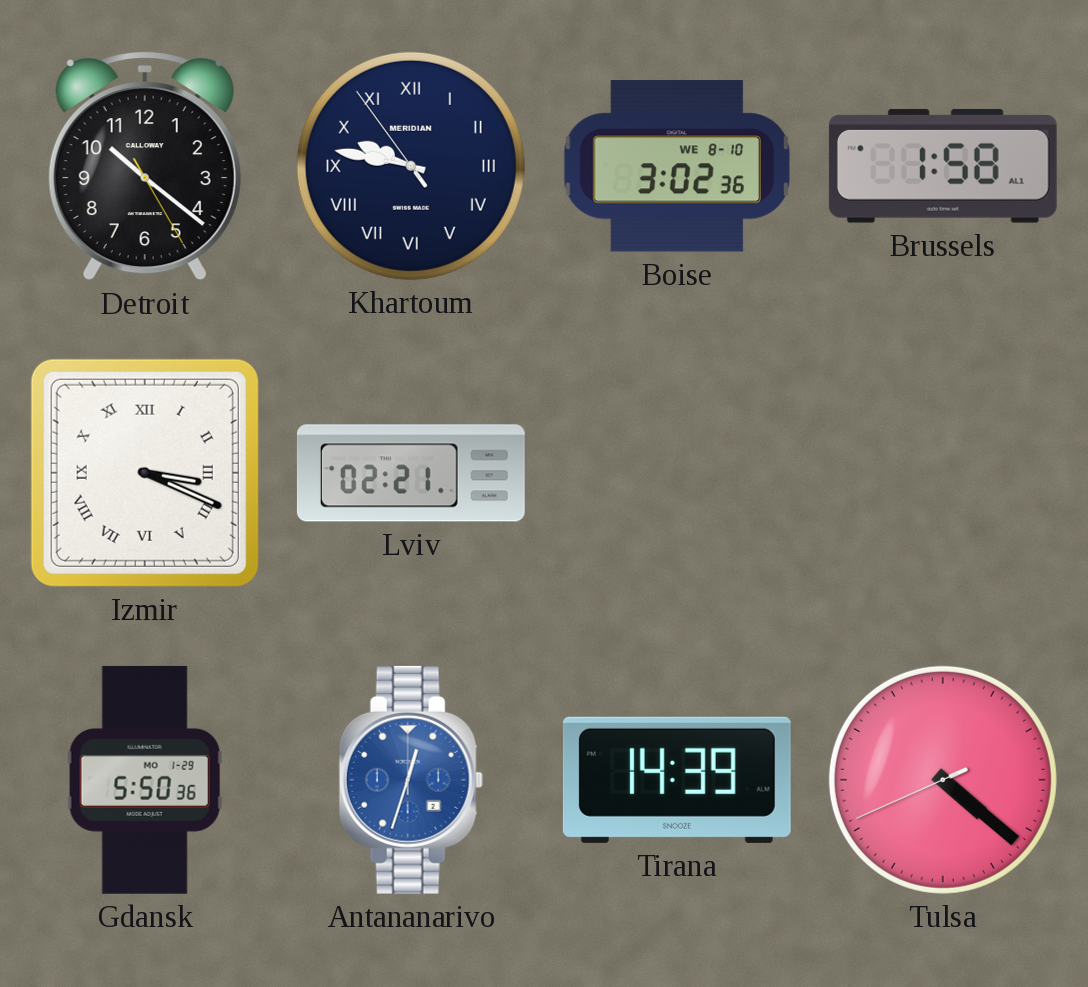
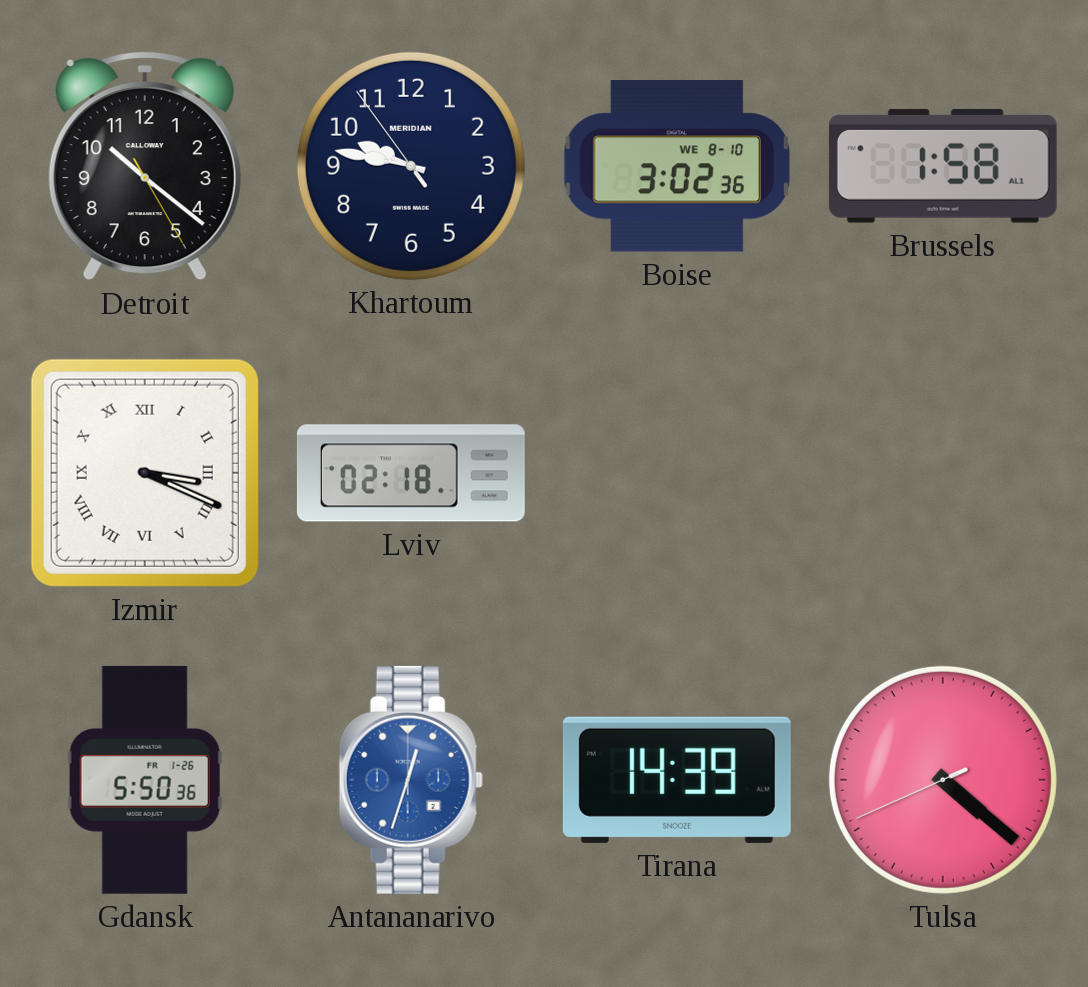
Khartoum numerals: Roman -> Arabic
Lviv: 02:21 -> 02:18
Gdansk date: MO 1-29 -> FR 1-26
